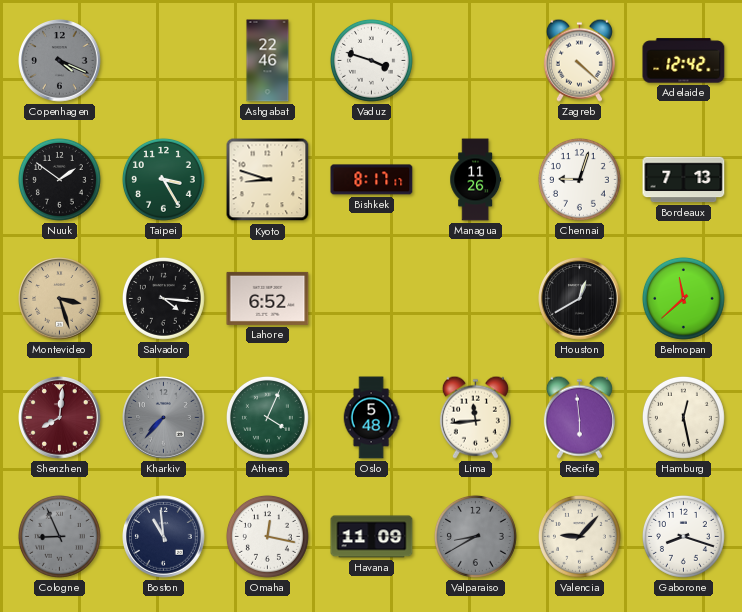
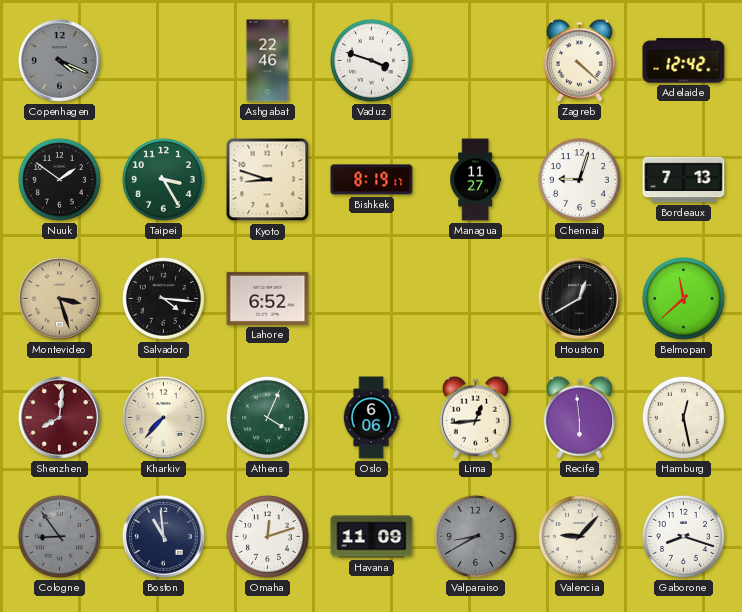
Bishkek: 8:17 -> 8:19
Managua: 11:26 -> 11:27
Kharkiv dial: grey -> cream
Oslo: 5:48 -> 6:06
Lima: 11:44 -> 12:44
Cologne: 8:56 -> 8:54
Omaha: 12:17 -> 12:12
